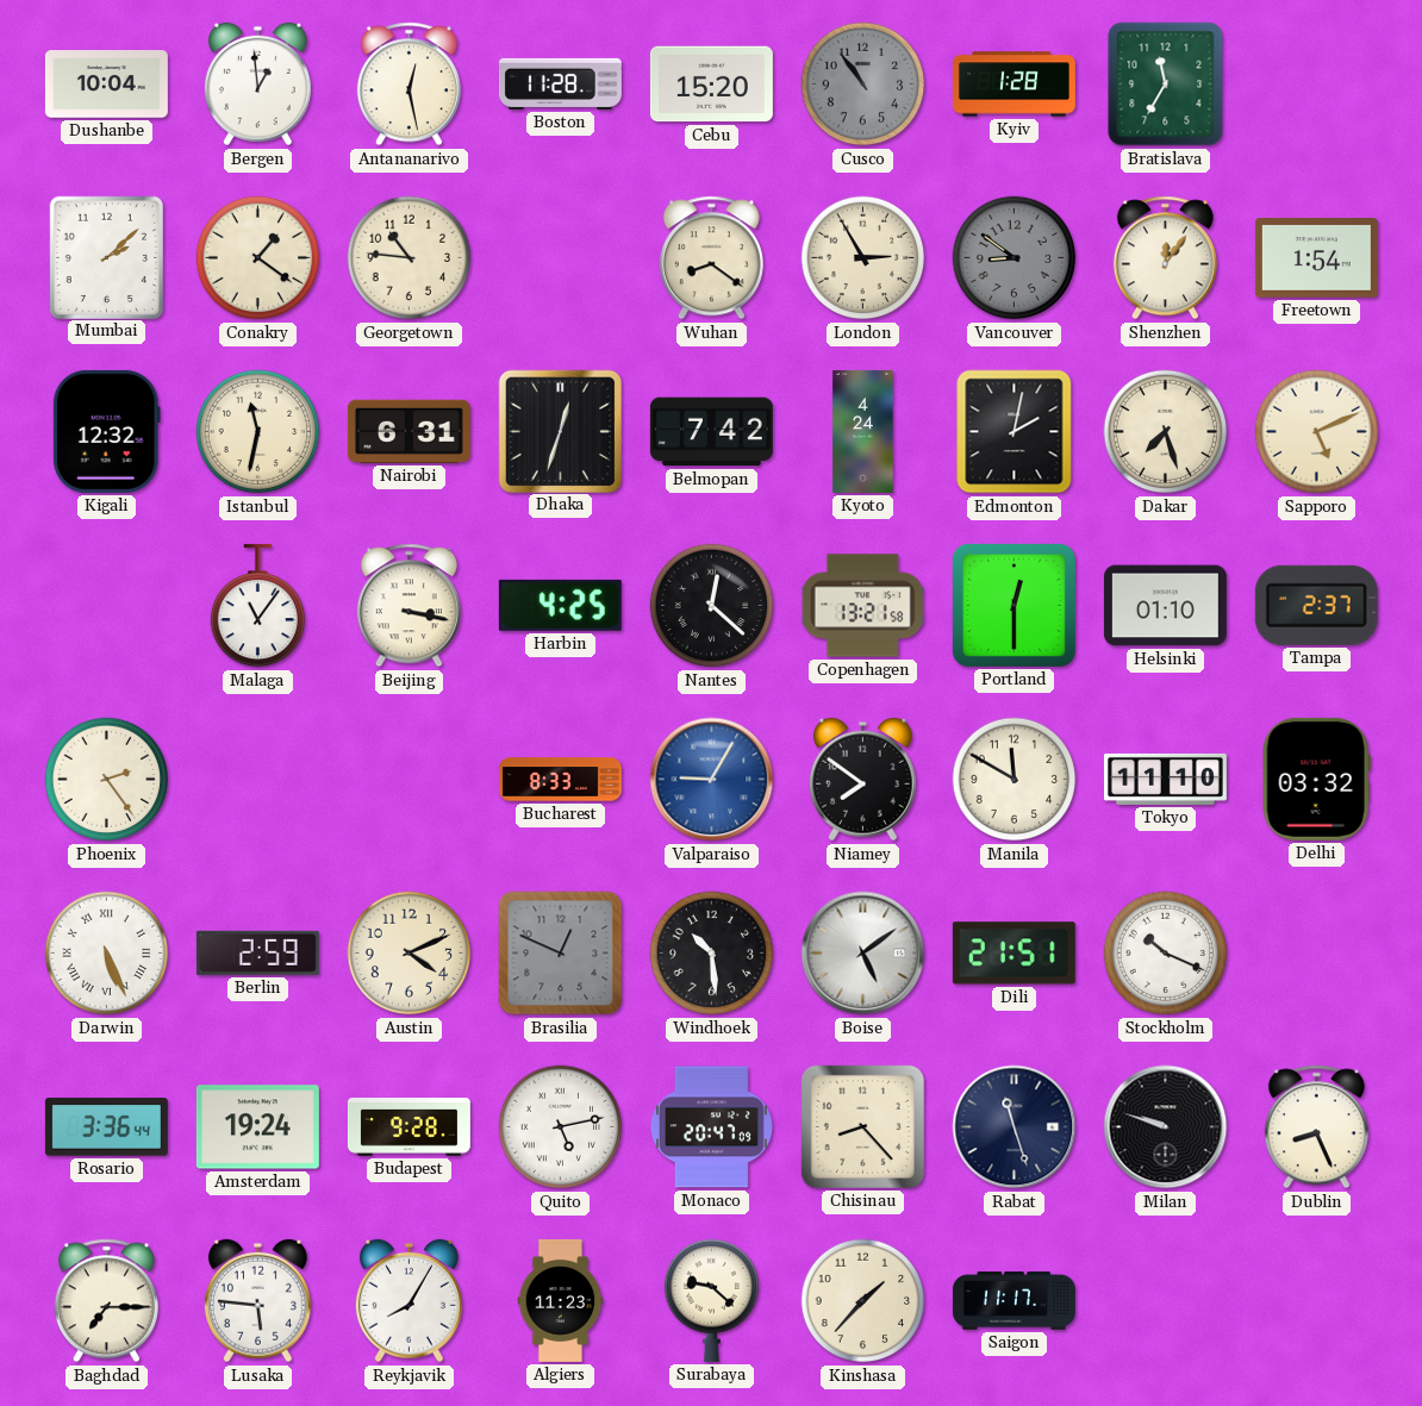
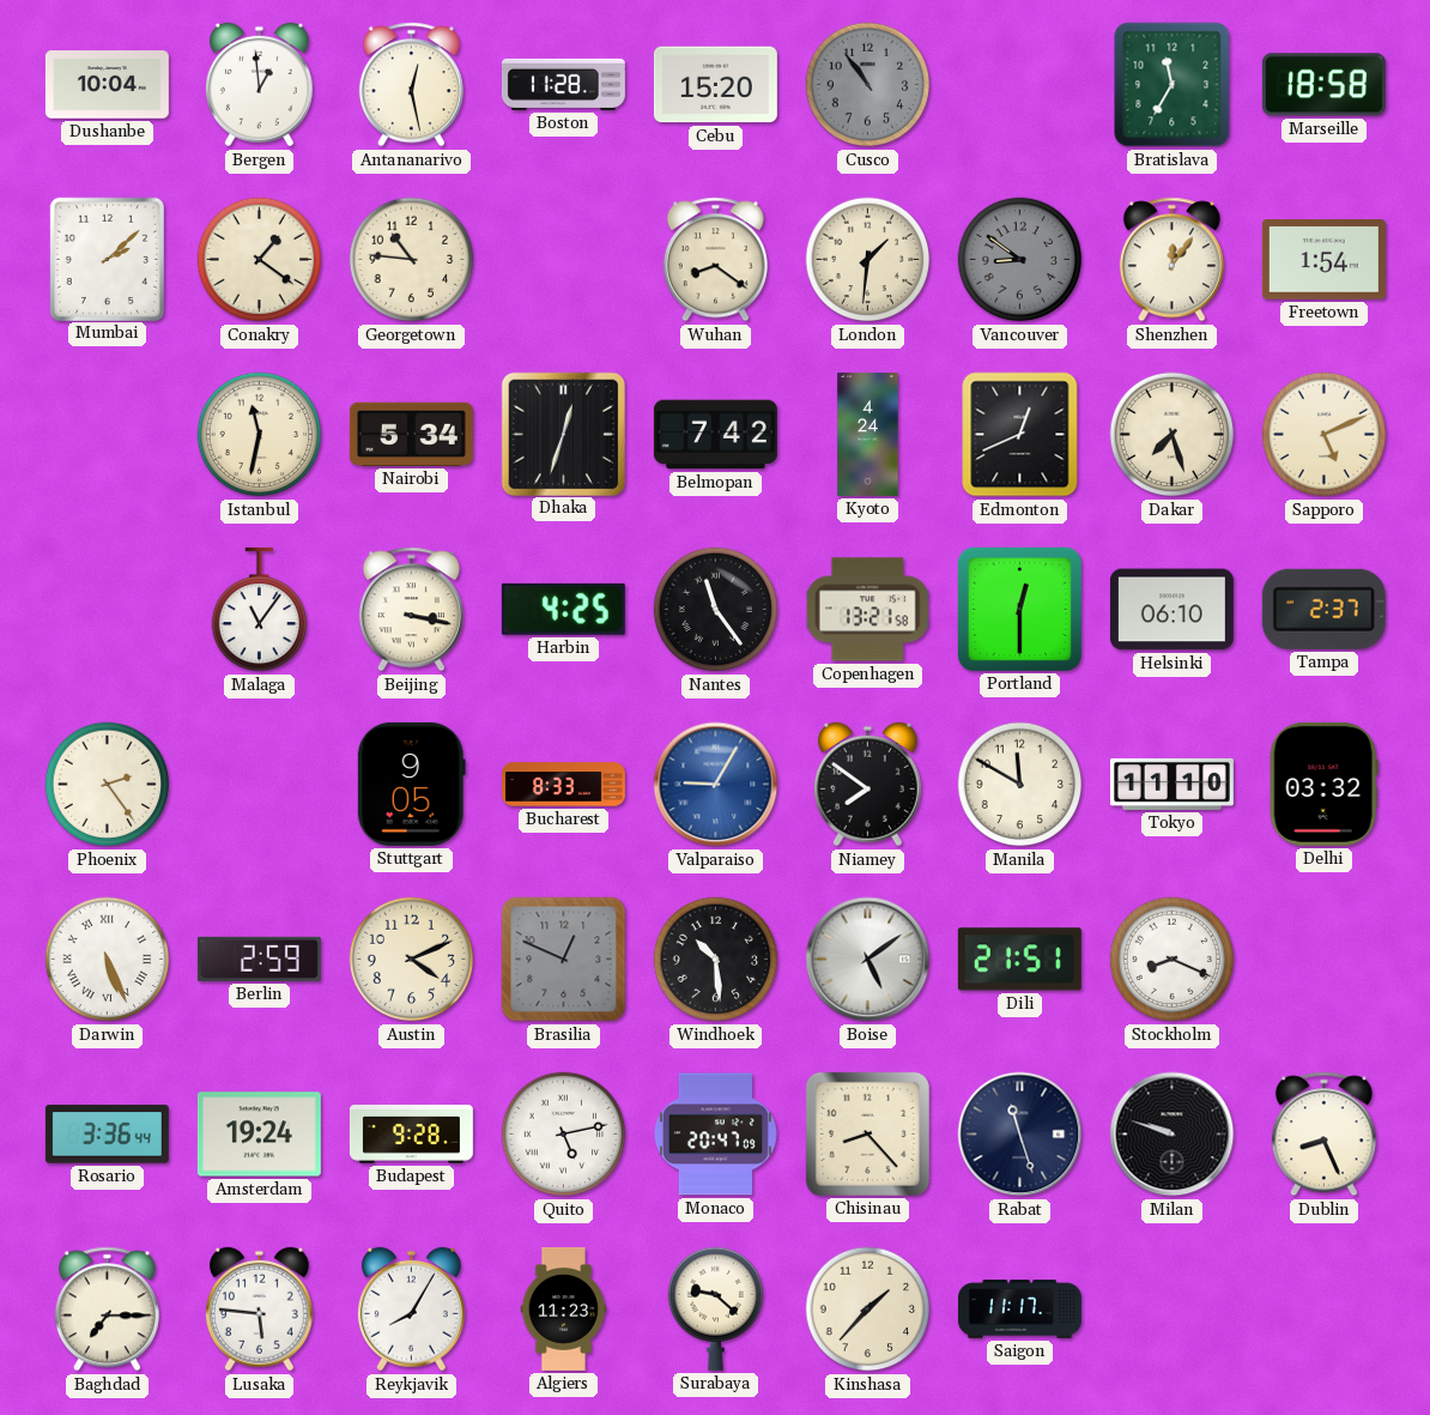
Kyiv: 1:28 -> none
Marseille: none -> 18:58
London: 2:55 -> 1:31
Kigali: 12:32 -> none
Nairobi: 6:31 -> 5:34
Edmonton: 2:02 -> 12:41
Nantes: 12:22 -> 11:24
Helsinki: 01:10 -> 06:10
Stuttgart: none -> 9:05
Stockholm: 10:19 -> 8:19
